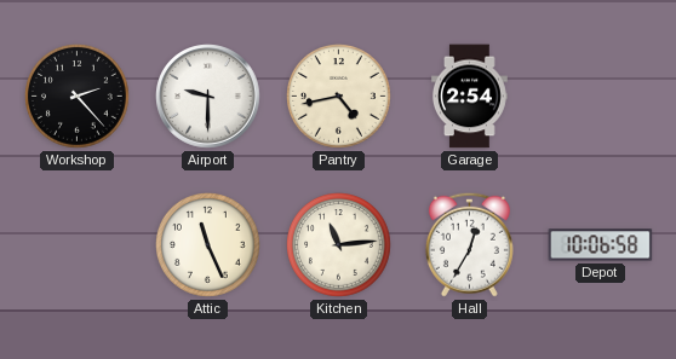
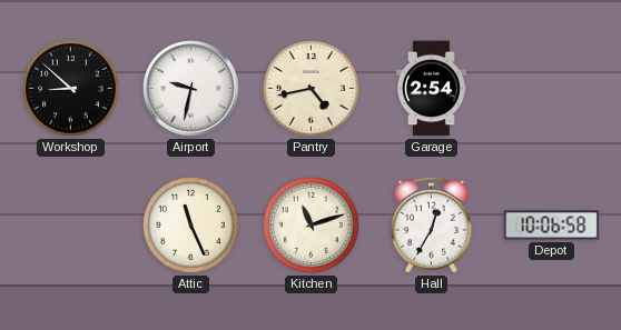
Workshop: 2:23 -> 8:52
Airport: 9:30 -> 9:32
Kitchen: 11:14 -> 11:12
